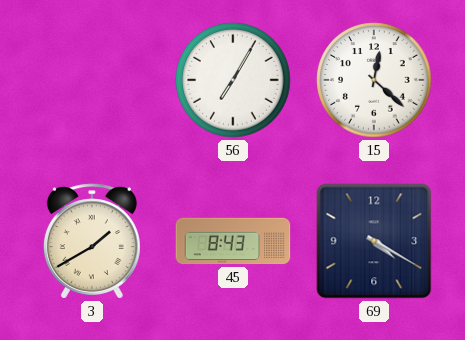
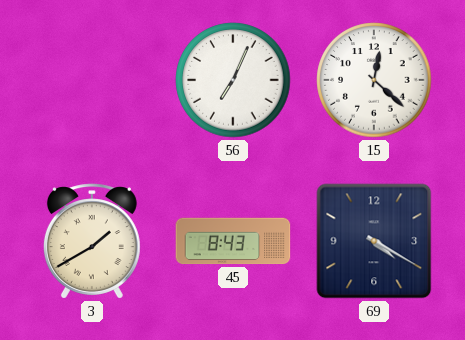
56: 7:05 -> 7:04
